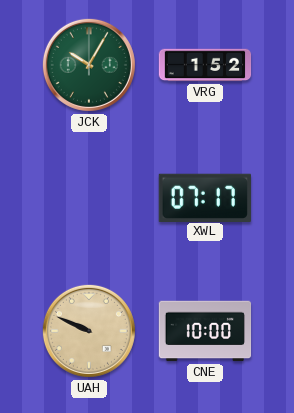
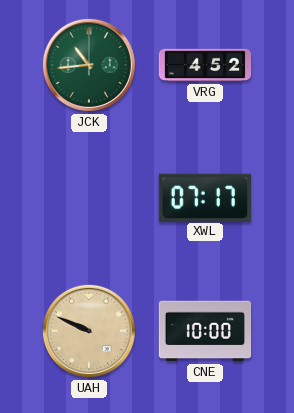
JCK: 10:05 -> 10:44
VRG: 1:52 -> 4:52
